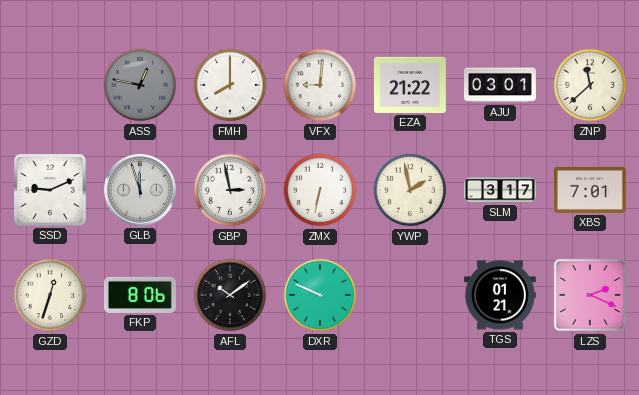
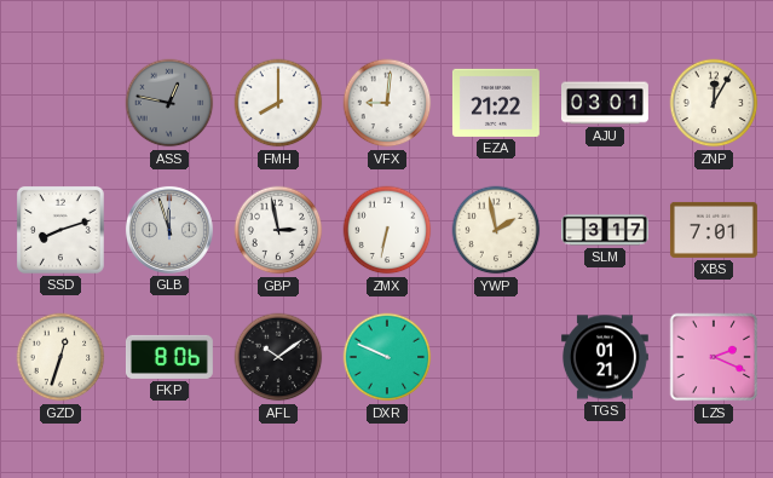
ZNP: 11:38 -> 12:05
SSD: 9:11 -> 8:12
